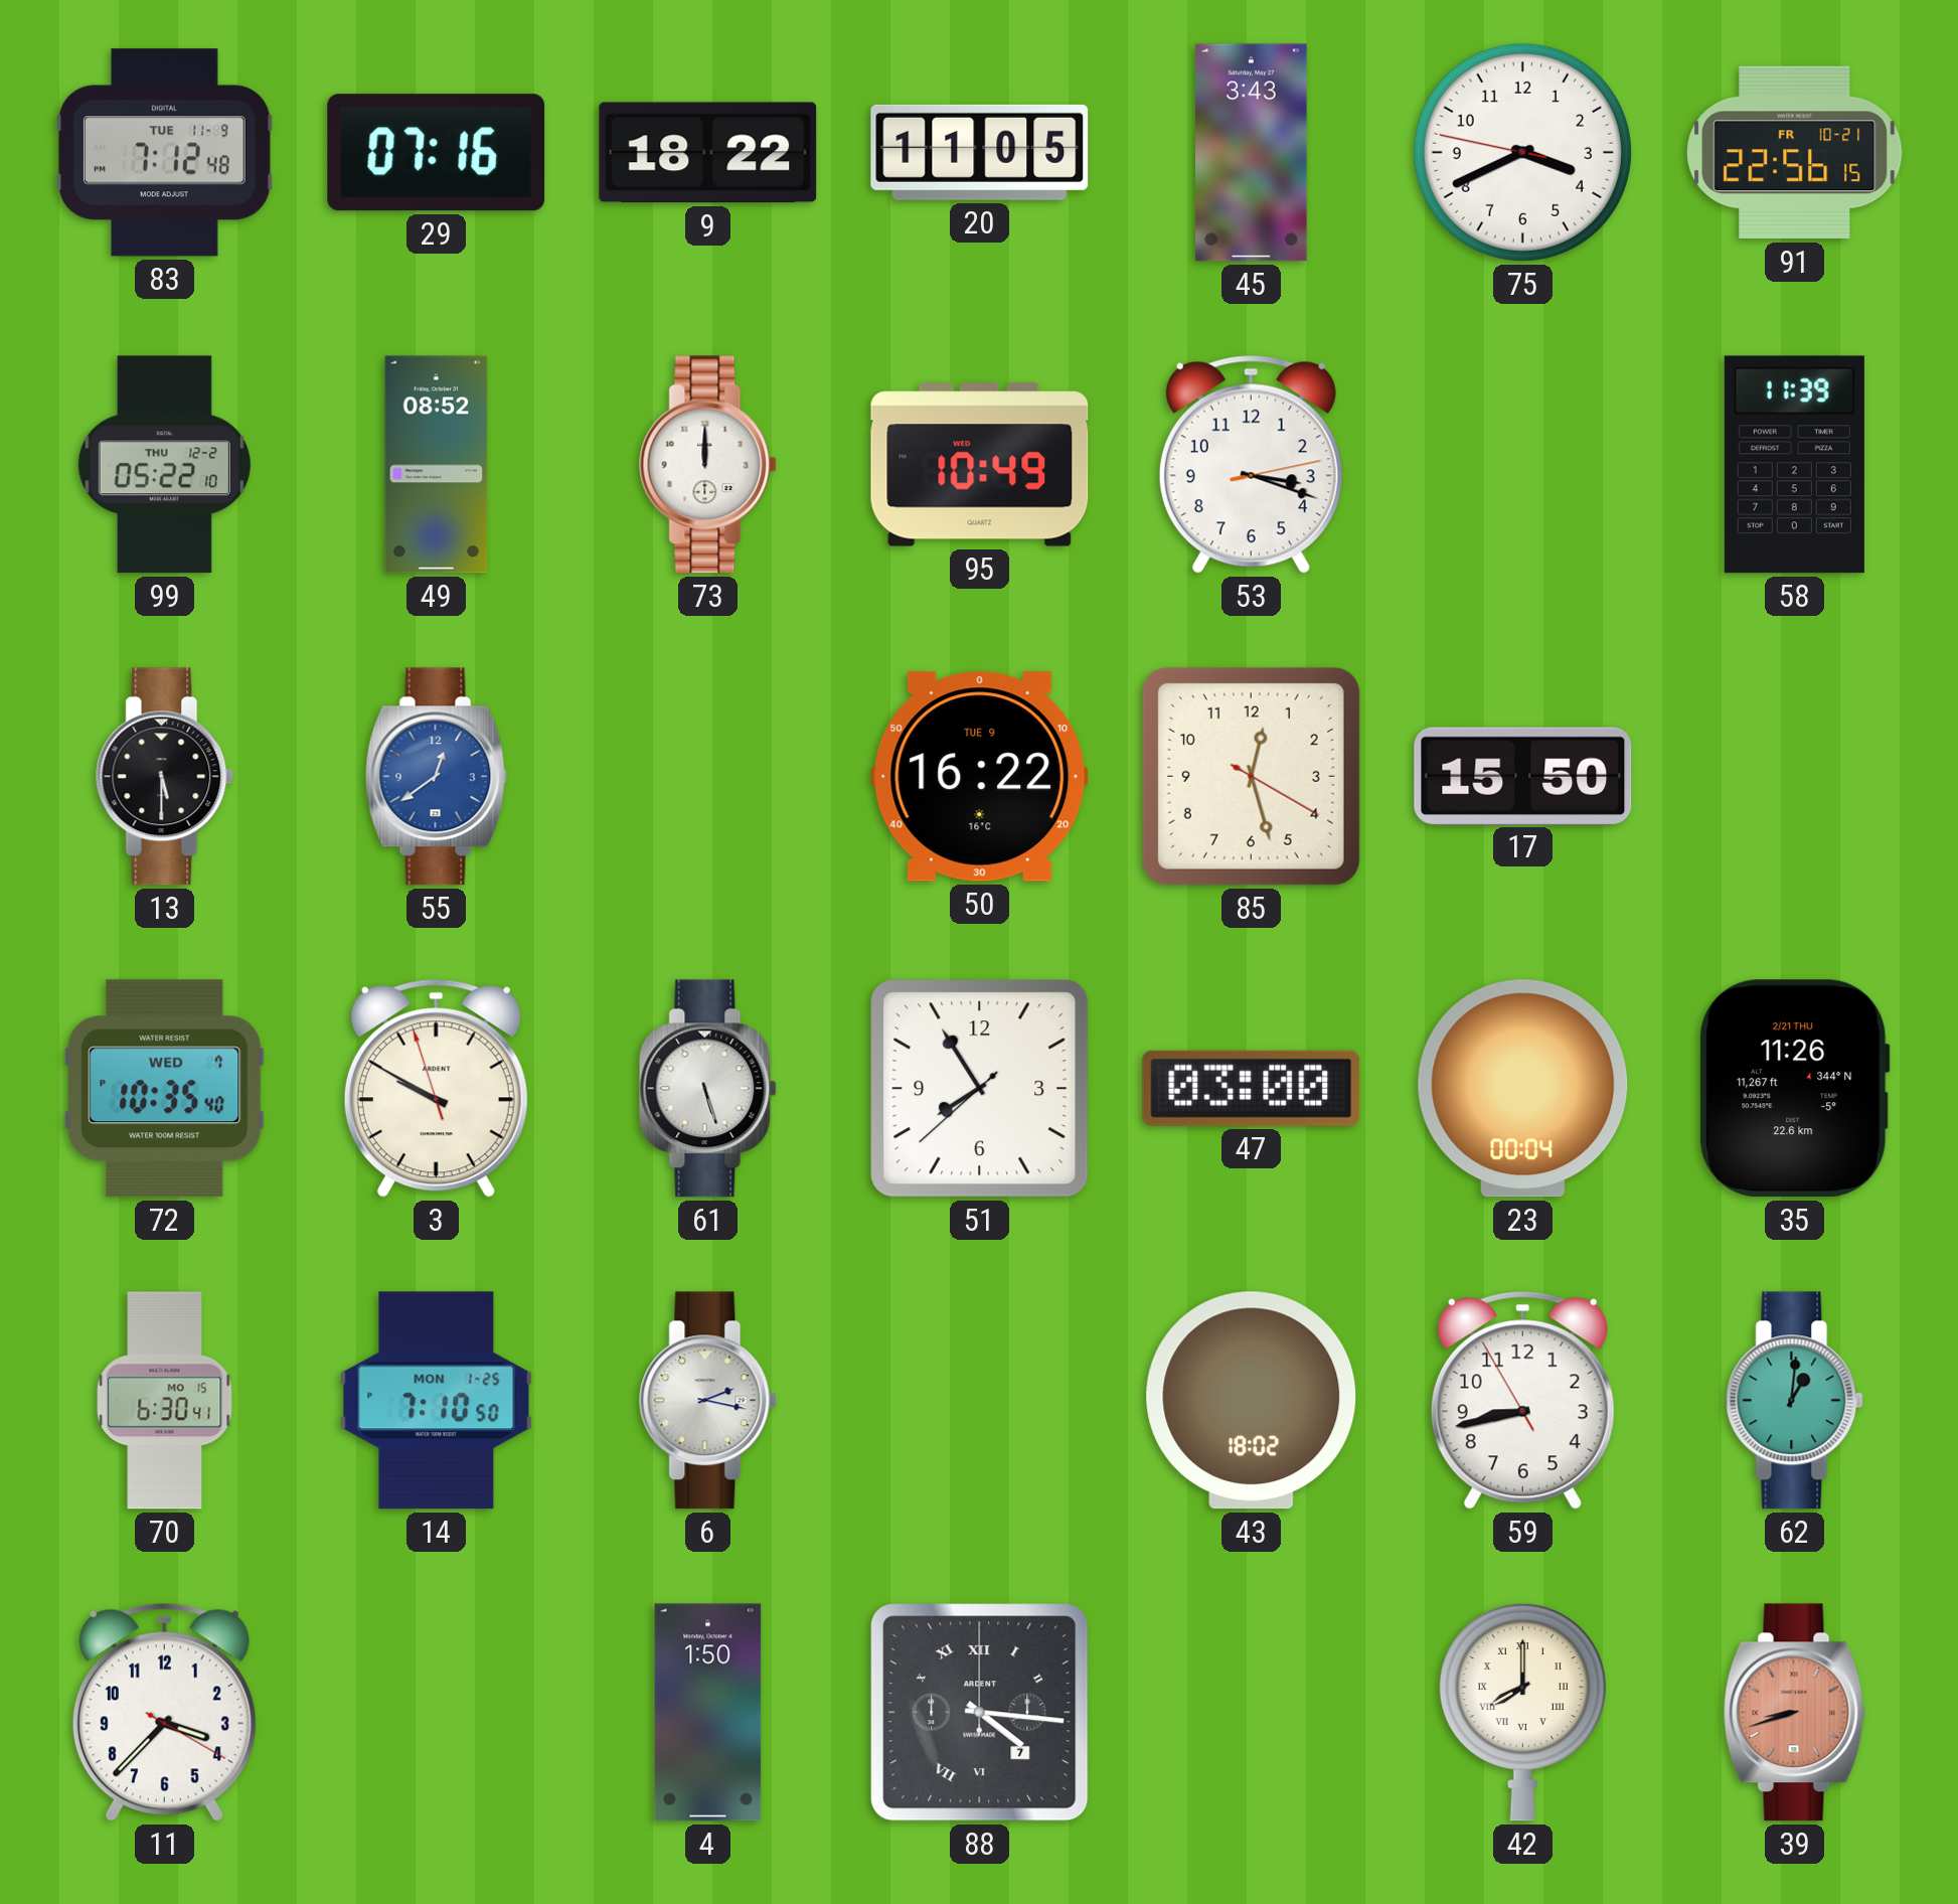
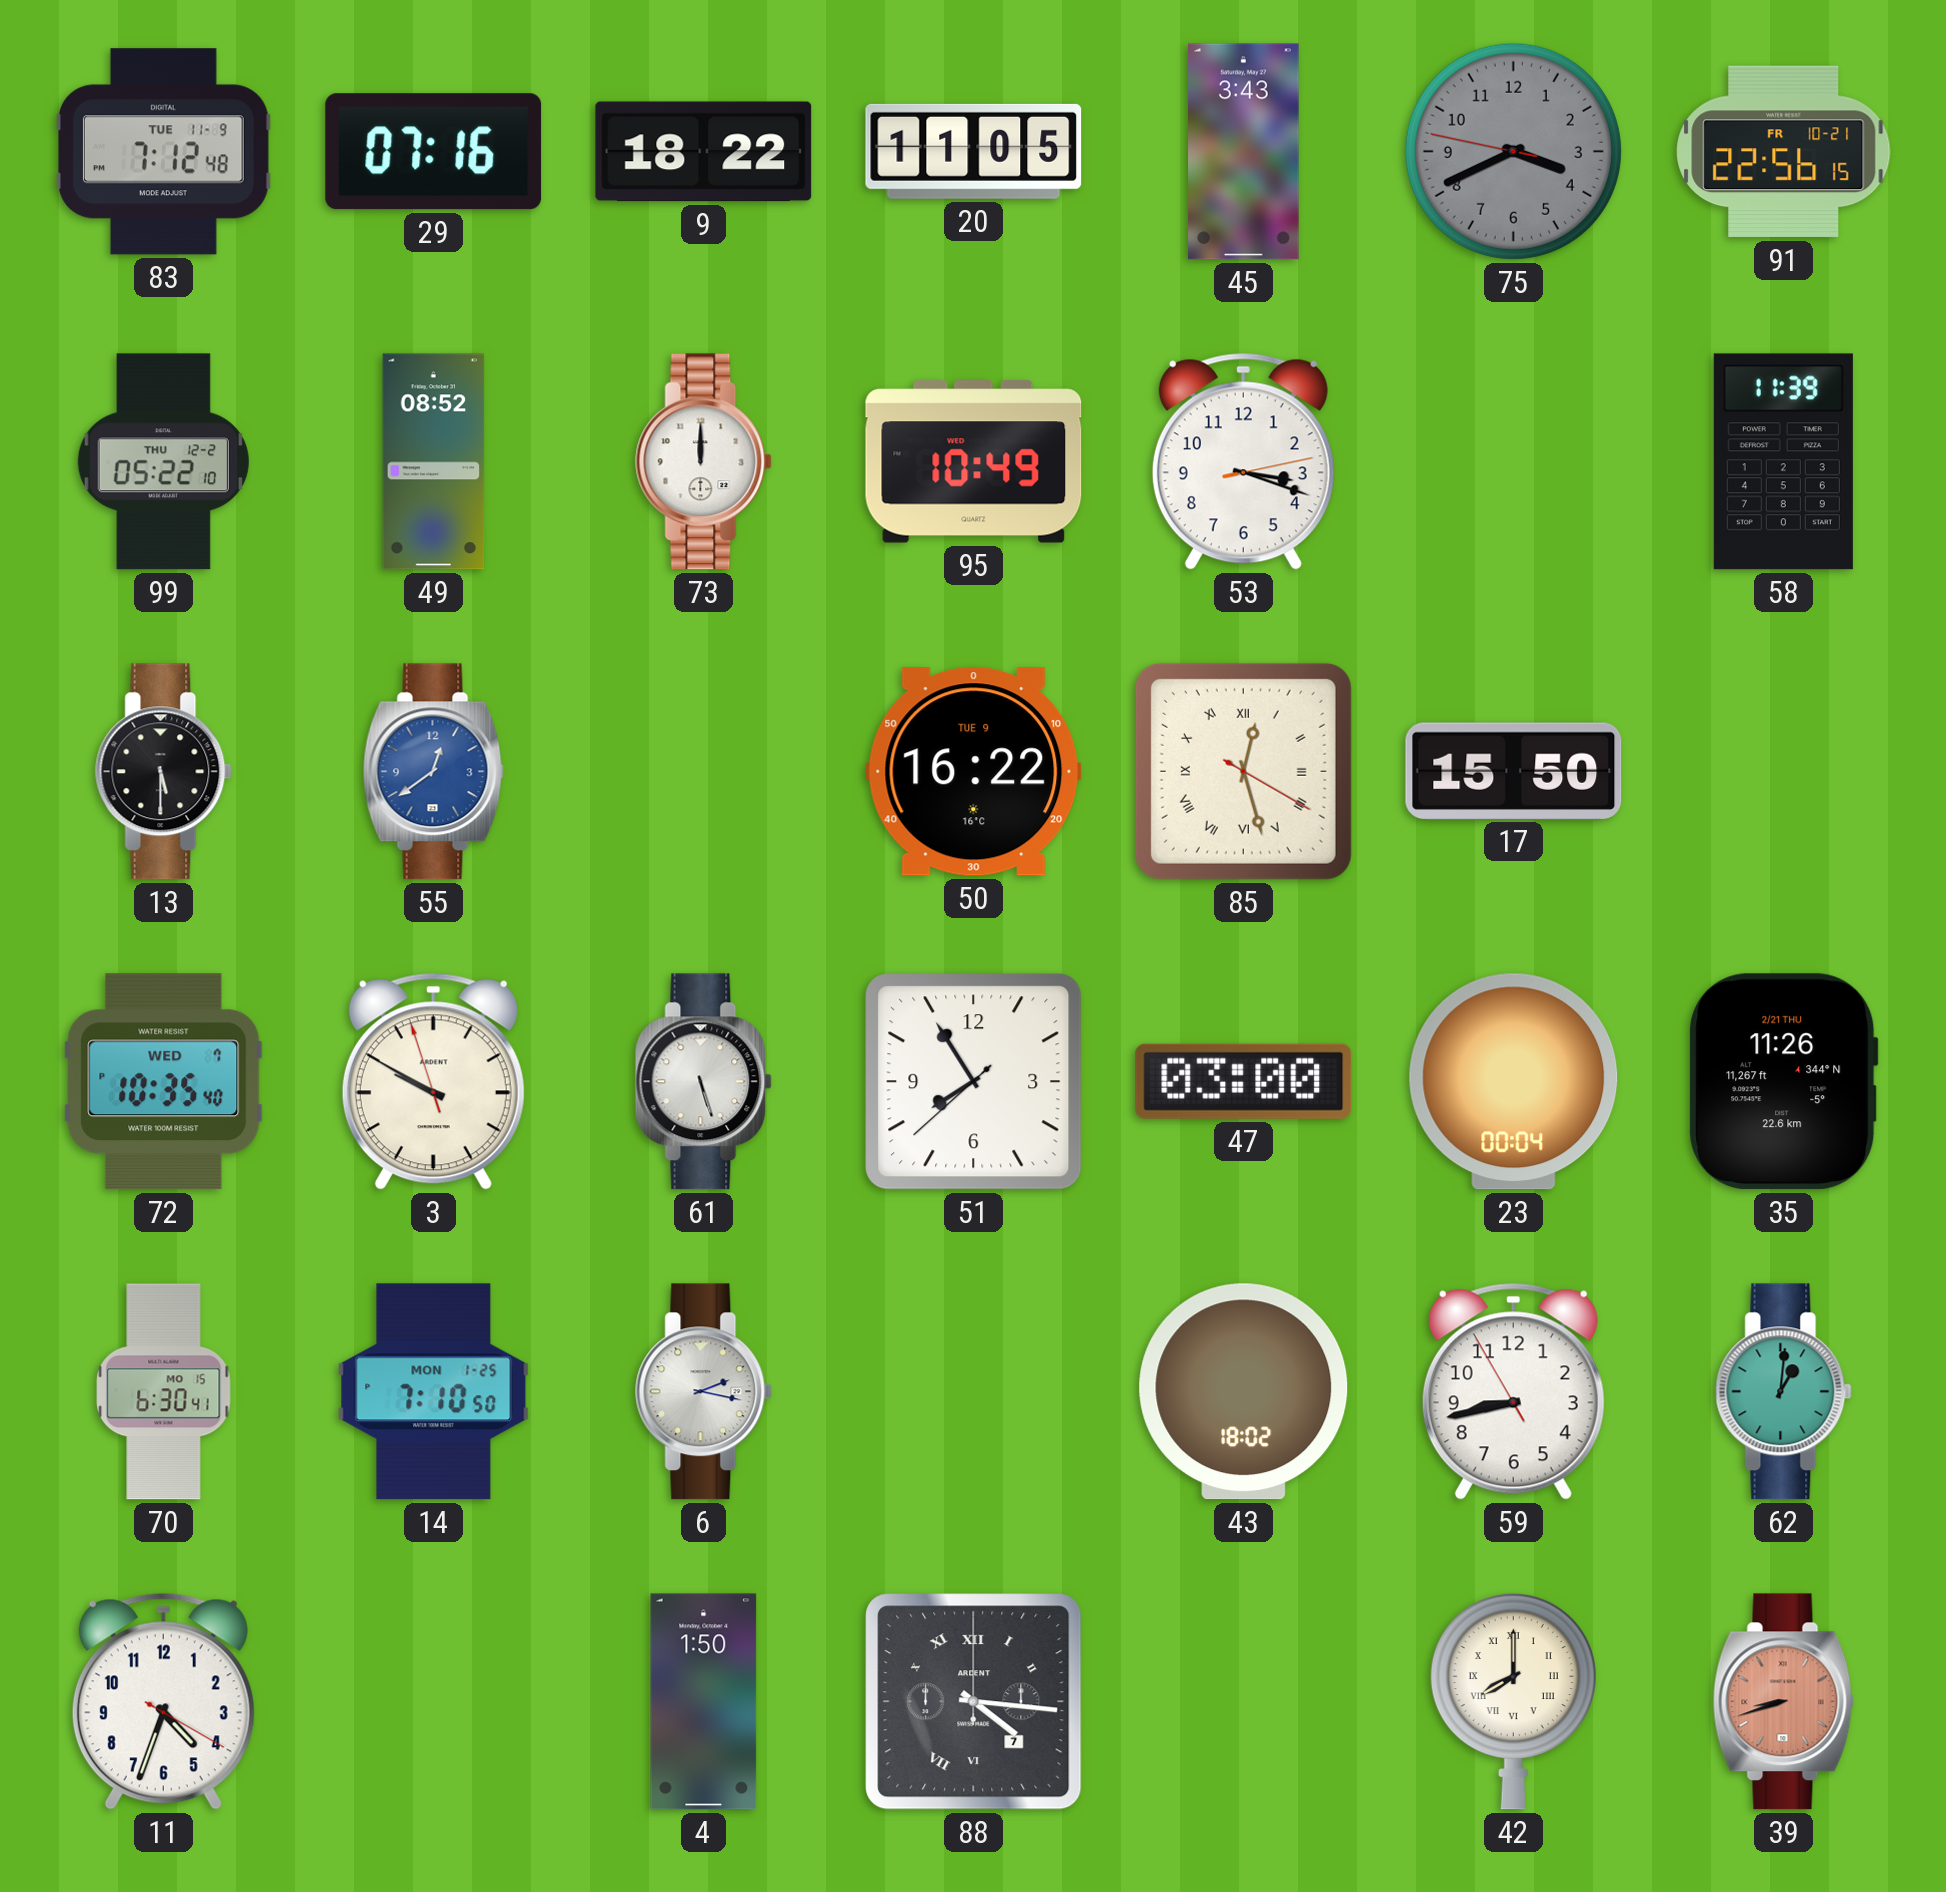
75 dial: white -> grey
85 numerals: Arabic -> Roman
11: 3:37 -> 4:33
